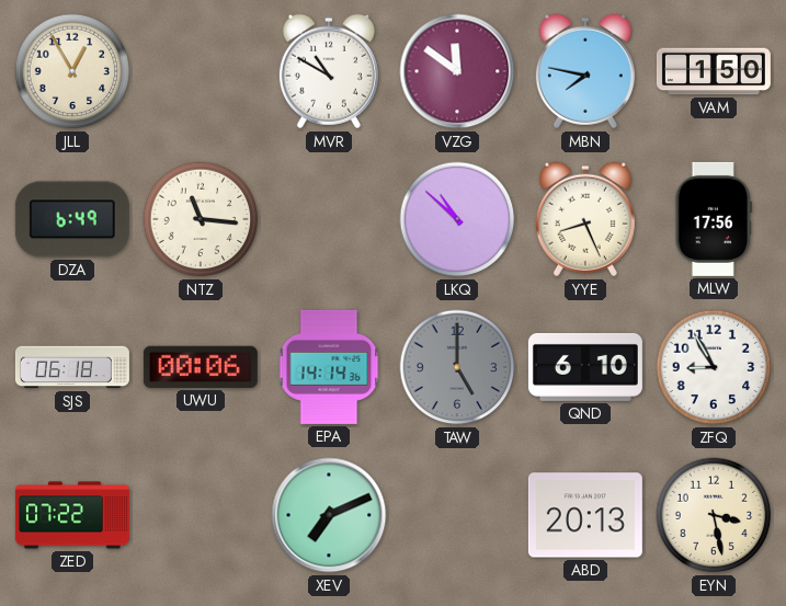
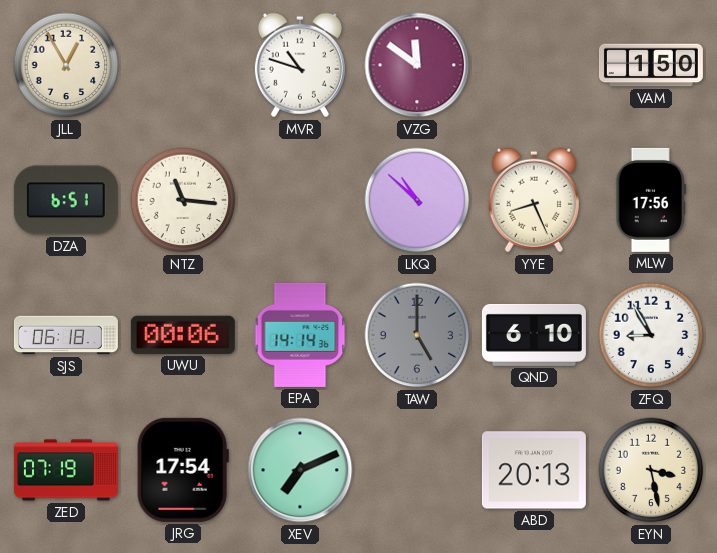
MVR: 10:50 -> 10:48
MBN: 7:47 -> none
DZA: 6:49 -> 6:51
ZED: 07:22 -> 07:19
JRG: none -> 17:54
